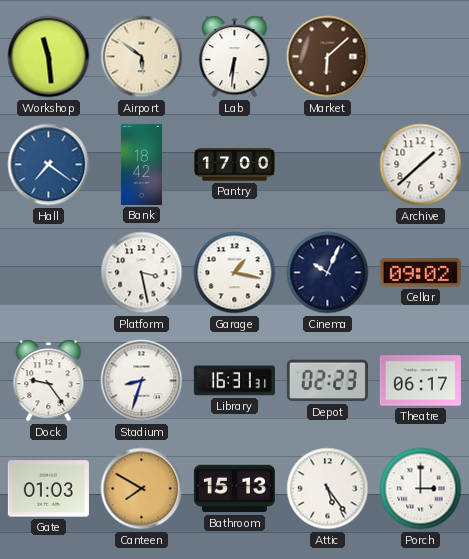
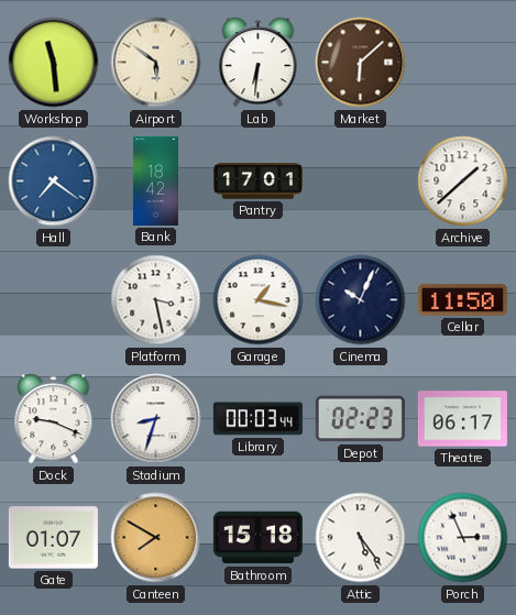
Pantry: 17:00 -> 17:01
Cellar: 09:02 -> 11:50
Dock: 9:24 -> 9:19
Library: 16:31 -> 00:03
Gate: 01:03 -> 01:07
Bathroom: 15:13 -> 15:18
Porch: 3:00 -> 2:56
